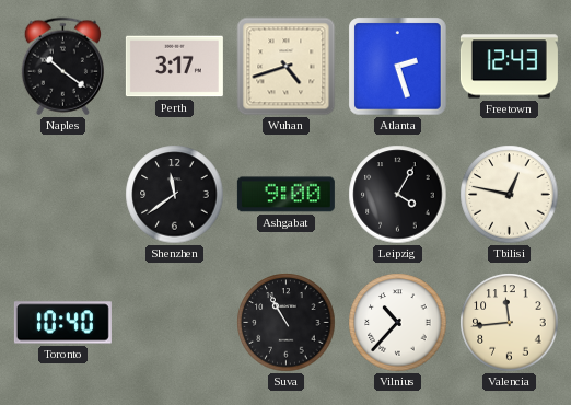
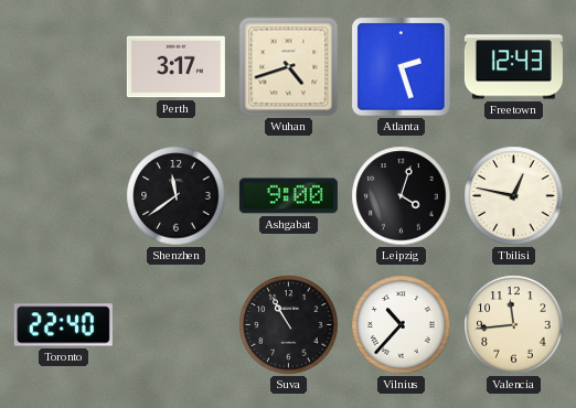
Naples: 10:21 -> none
Leipzig: 4:05 -> 4:03
Toronto: 10:40 -> 22:40
